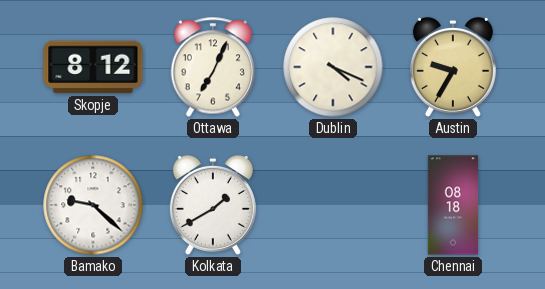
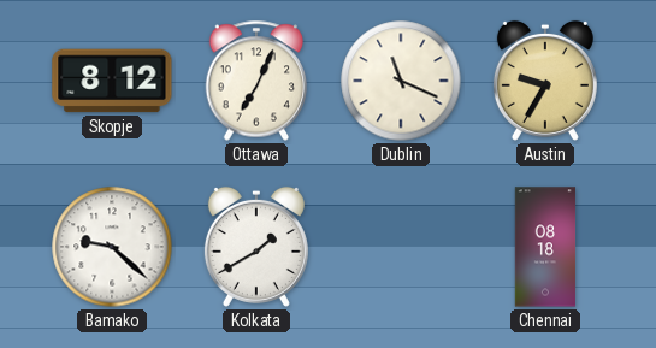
Dublin: 4:19 -> 11:19
